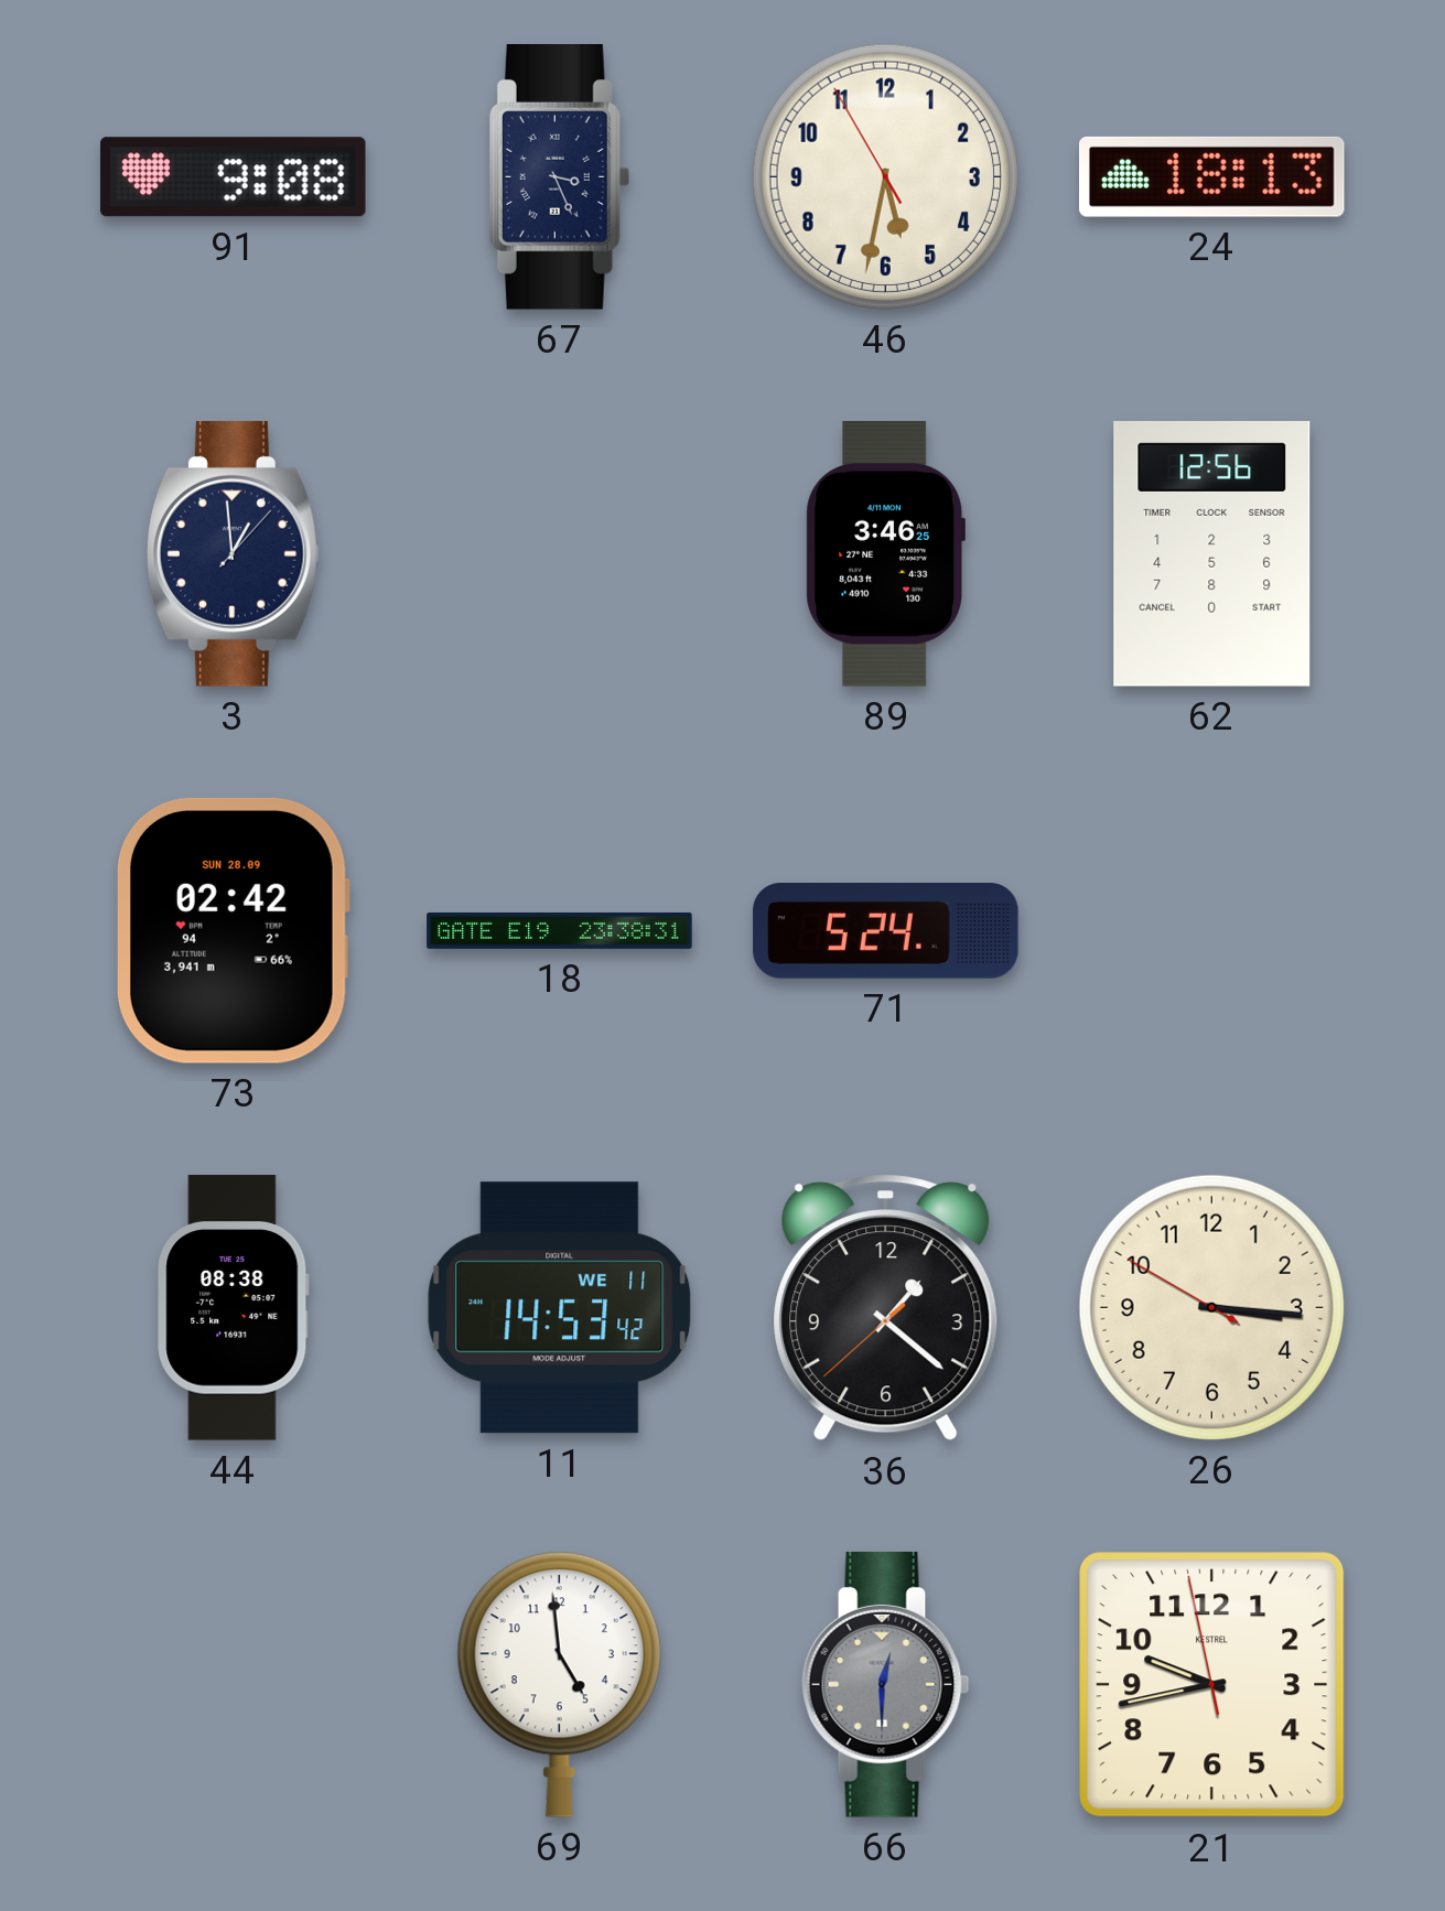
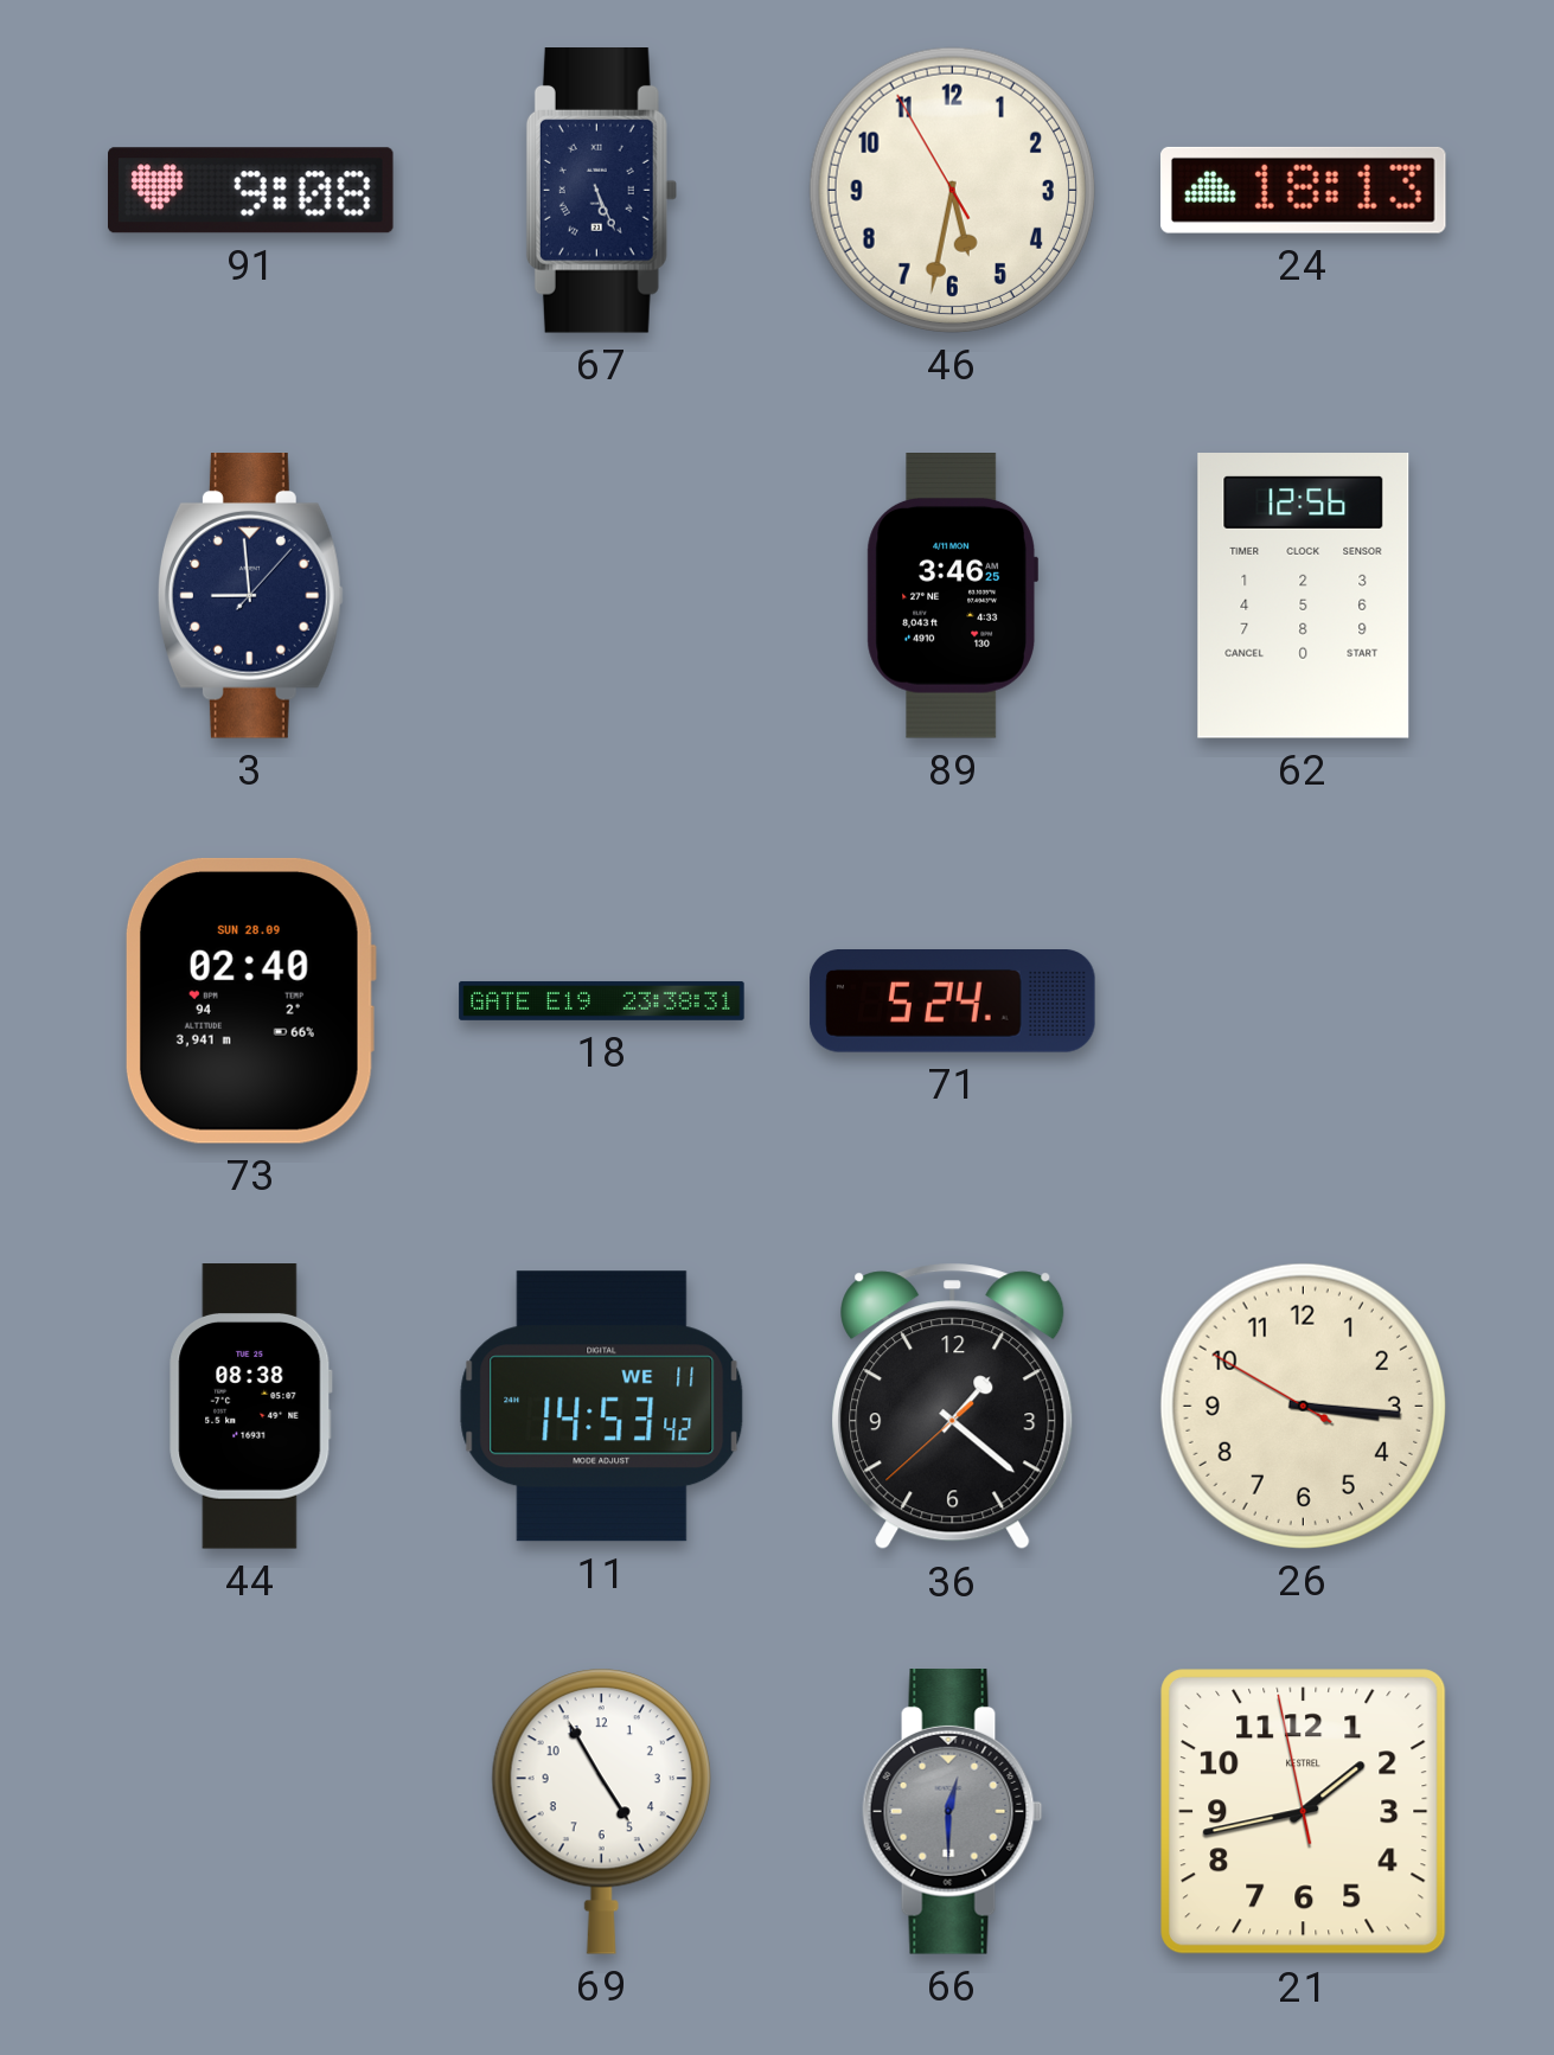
67: 3:26 -> 5:26
3: 12:59 -> 8:59
73: 02:42 -> 02:40
69: 4:59 -> 4:55
21: 9:42 -> 1:42
